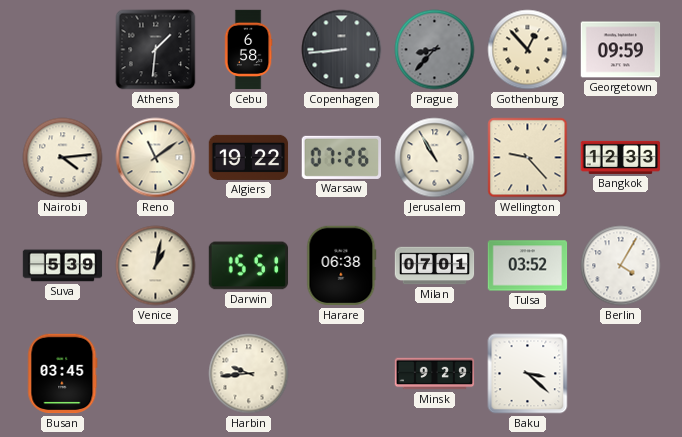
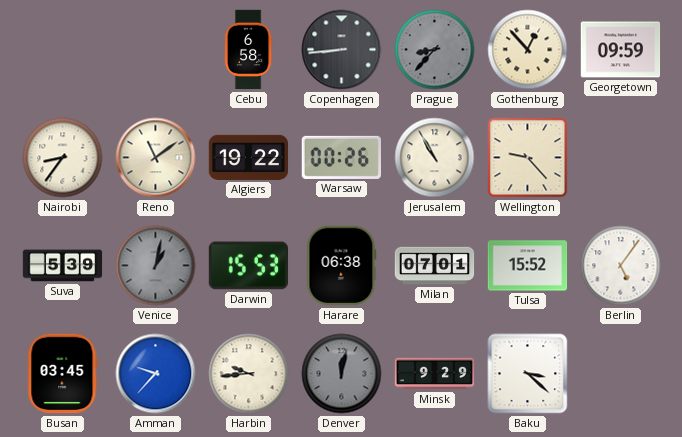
Athens: 1:31 -> none
Nairobi: 4:14 -> 8:36
Warsaw: 07:26 -> 00:26
Bangkok: 12:33 -> none
Venice dial: cream -> grey
Darwin: 15:51 -> 15:53
Tulsa: 03:52 -> 15:52
Berlin: 4:05 -> 5:06
Amman: none -> 9:37
Denver: none -> 12:02
